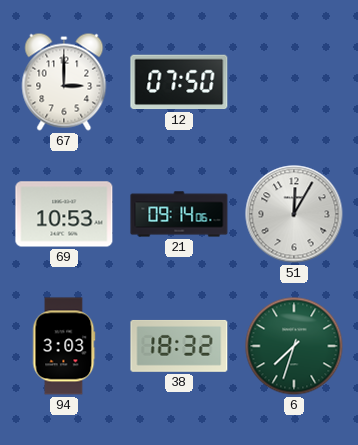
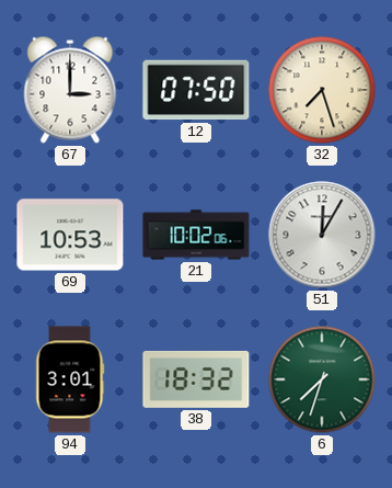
32: none -> 7:27
21: 09:14 -> 10:02
94: 3:03 -> 3:01
